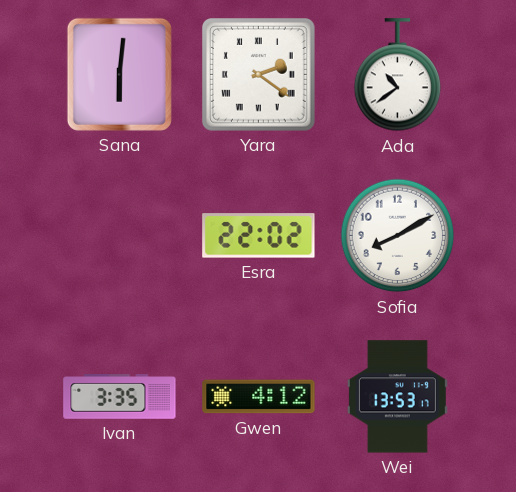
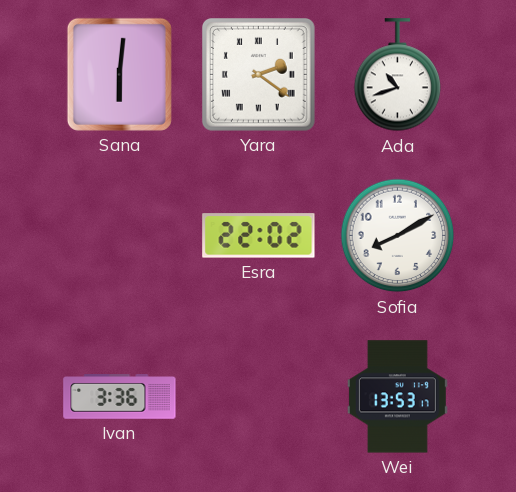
Ada: 10:39 -> 10:42
Ivan: 3:35 -> 3:36
Gwen: 4:12 -> none
